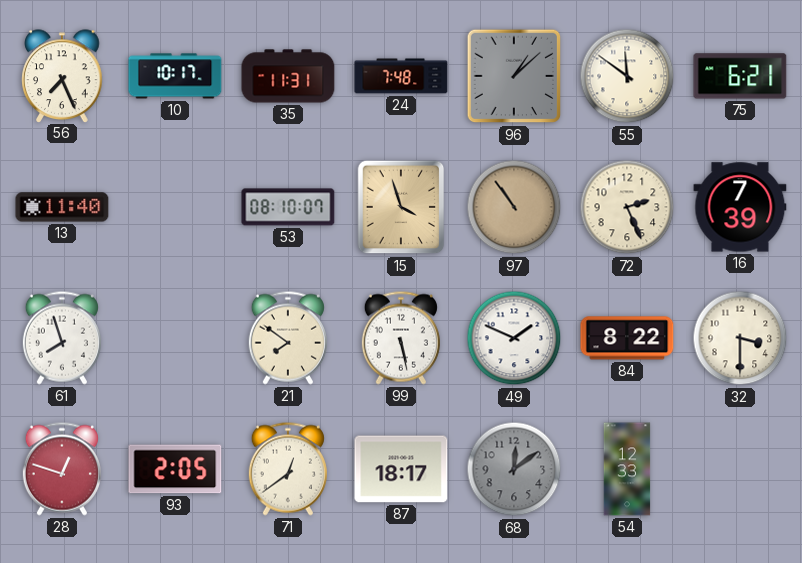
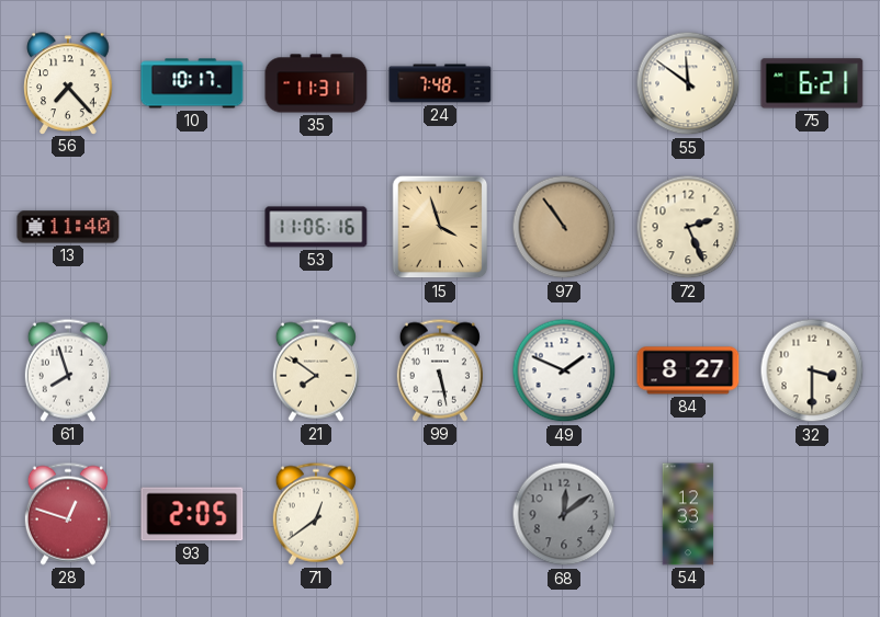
56: 7:26 -> 7:23
96: 1:08 -> none
53: 08:10 -> 11:06
16: 7:39 -> none
84: 8:22 -> 8:27
87: 18:17 -> none
